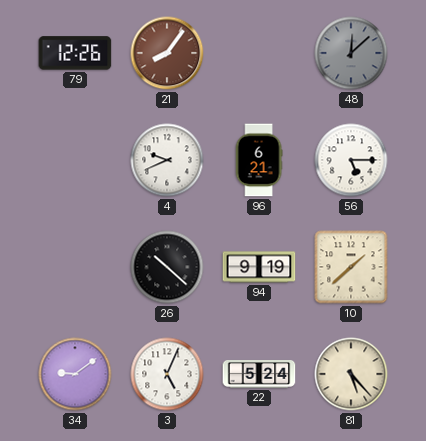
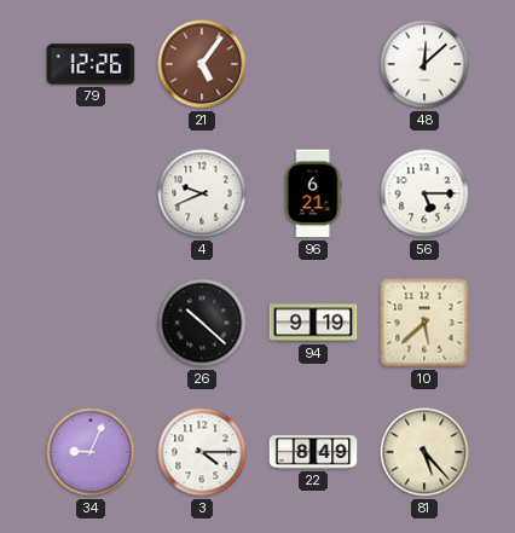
21: 8:06 -> 5:06
48 dial: grey -> white
10: 1:38 -> 5:38
34: 9:09 -> 9:04
3: 5:04 -> 4:15
22: 5:24 -> 8:49
